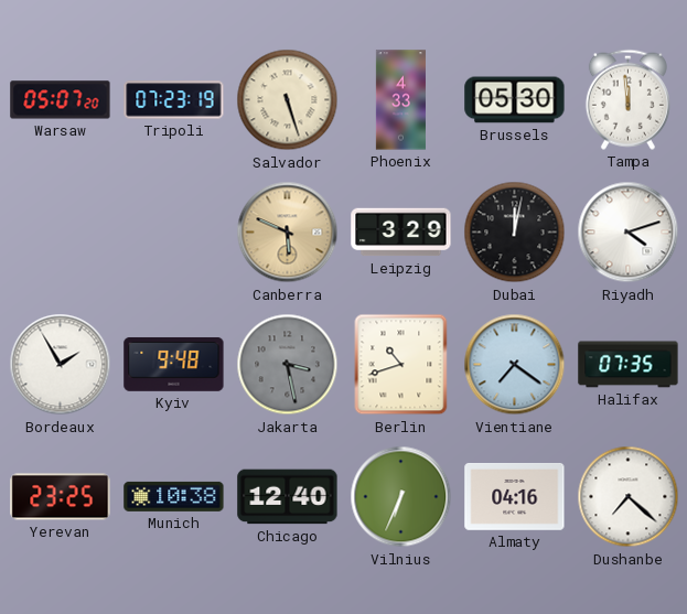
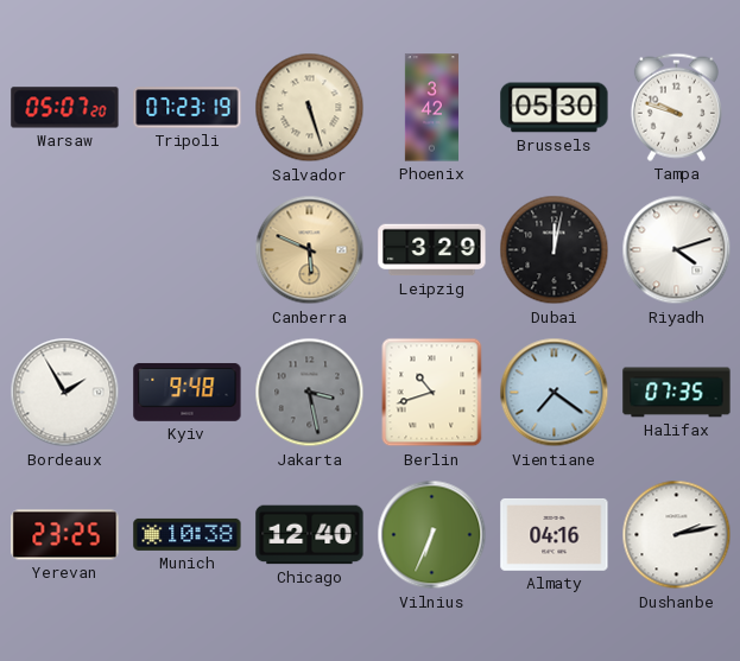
Phoenix: 4:33 -> 3:42
Tampa: 11:59 -> 9:48
Dushanbe: 7:22 -> 2:13
